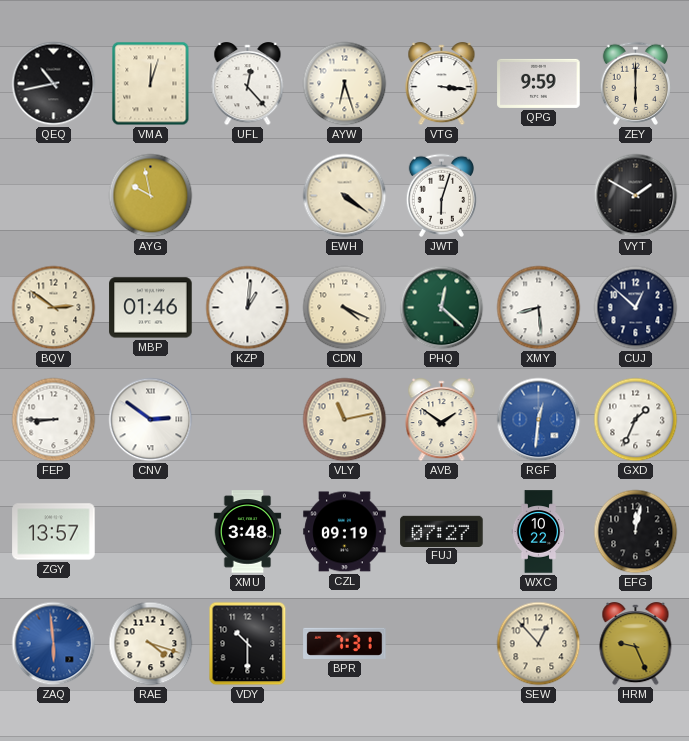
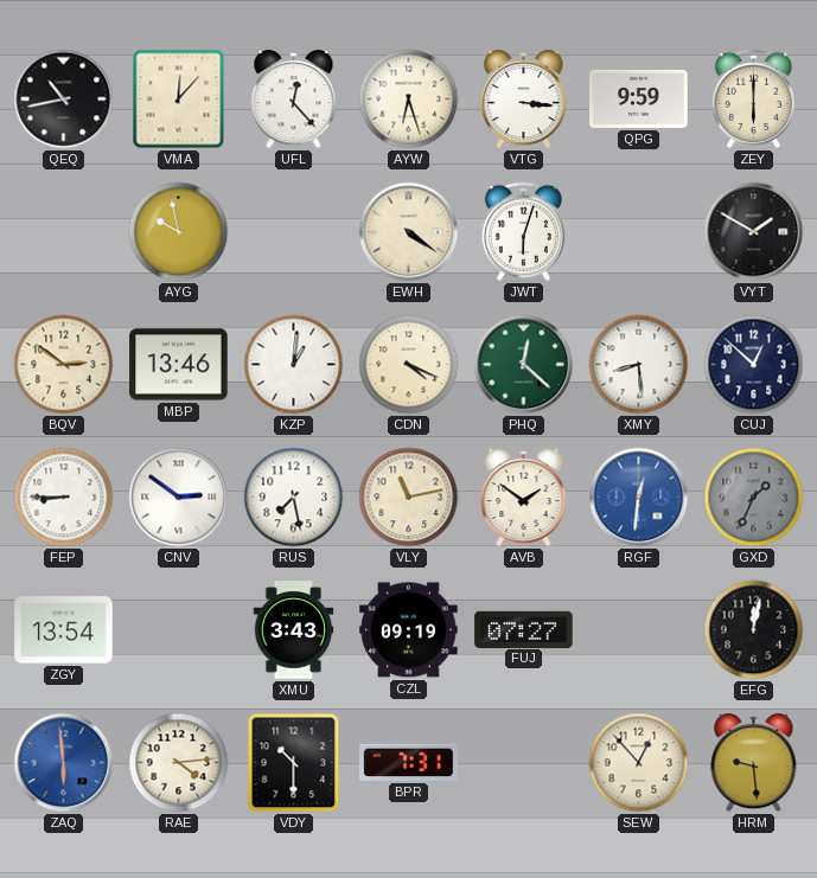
VMA: 12:03 -> 12:07
MBP: 01:46 -> 13:46
RUS: none -> 7:28
GXD dial: white -> grey
ZGY: 13:57 -> 13:54
XMU: 3:48 -> 3:43
WXC: 10:22 -> none
RAE: 4:18 -> 4:14
HRM: 9:26 -> 9:29
